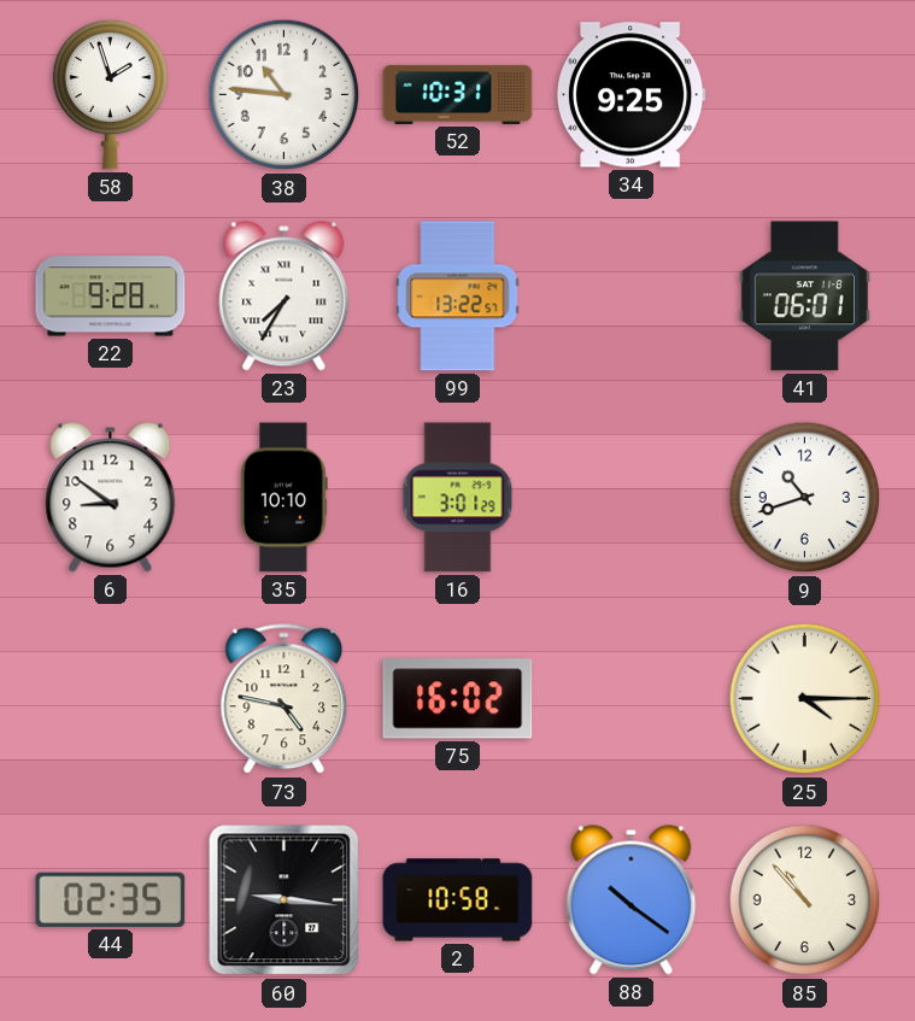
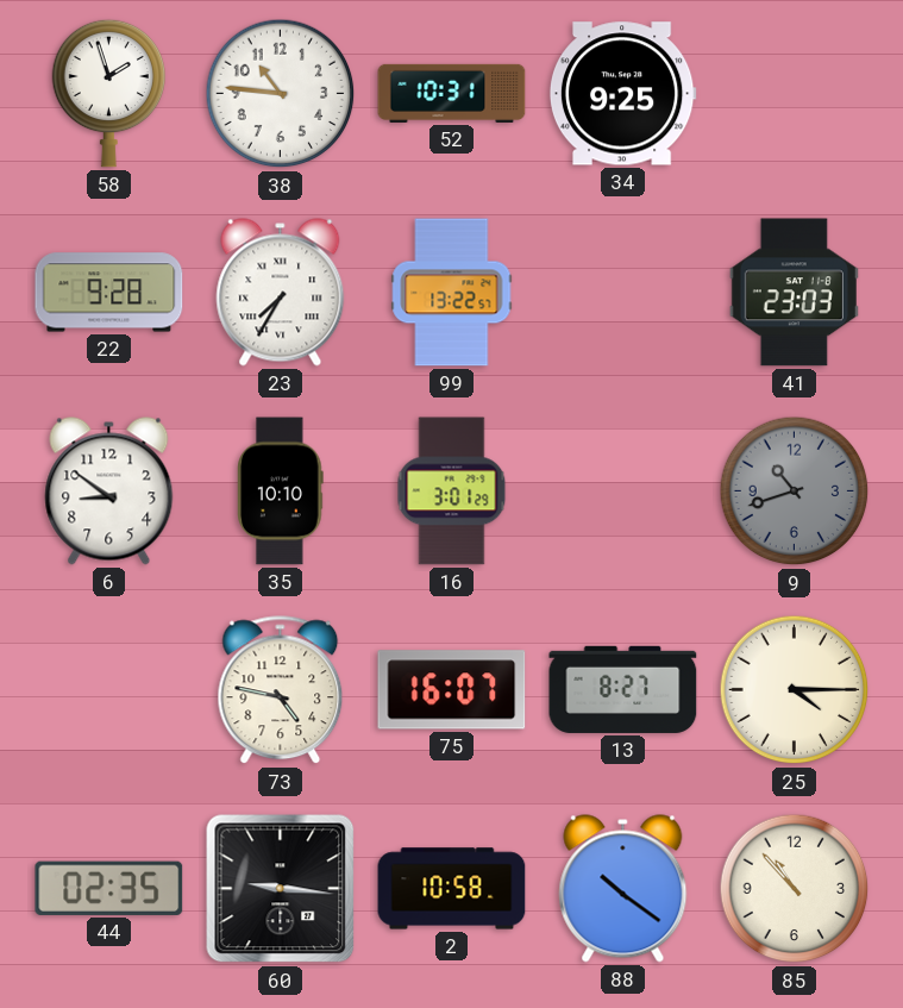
41: 06:01 -> 23:03
9 dial: white -> grey
75: 16:02 -> 16:07
13: none -> 8:27
